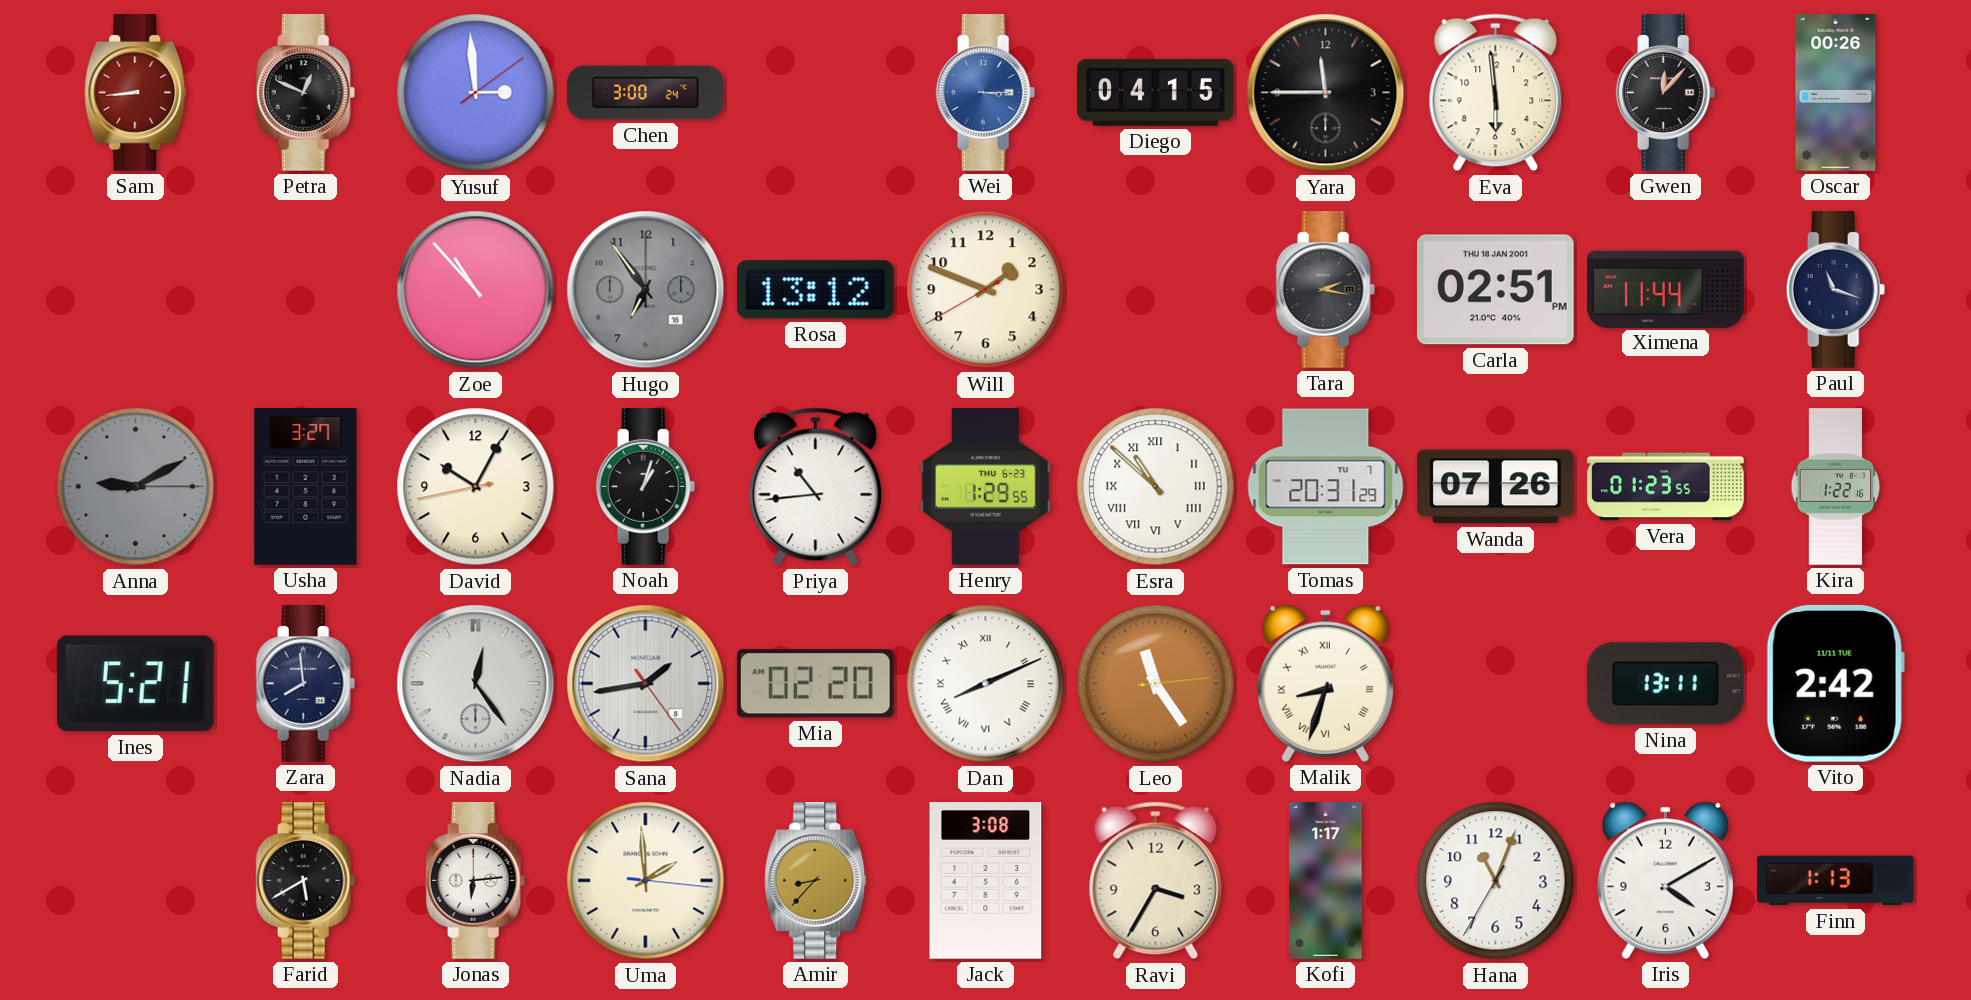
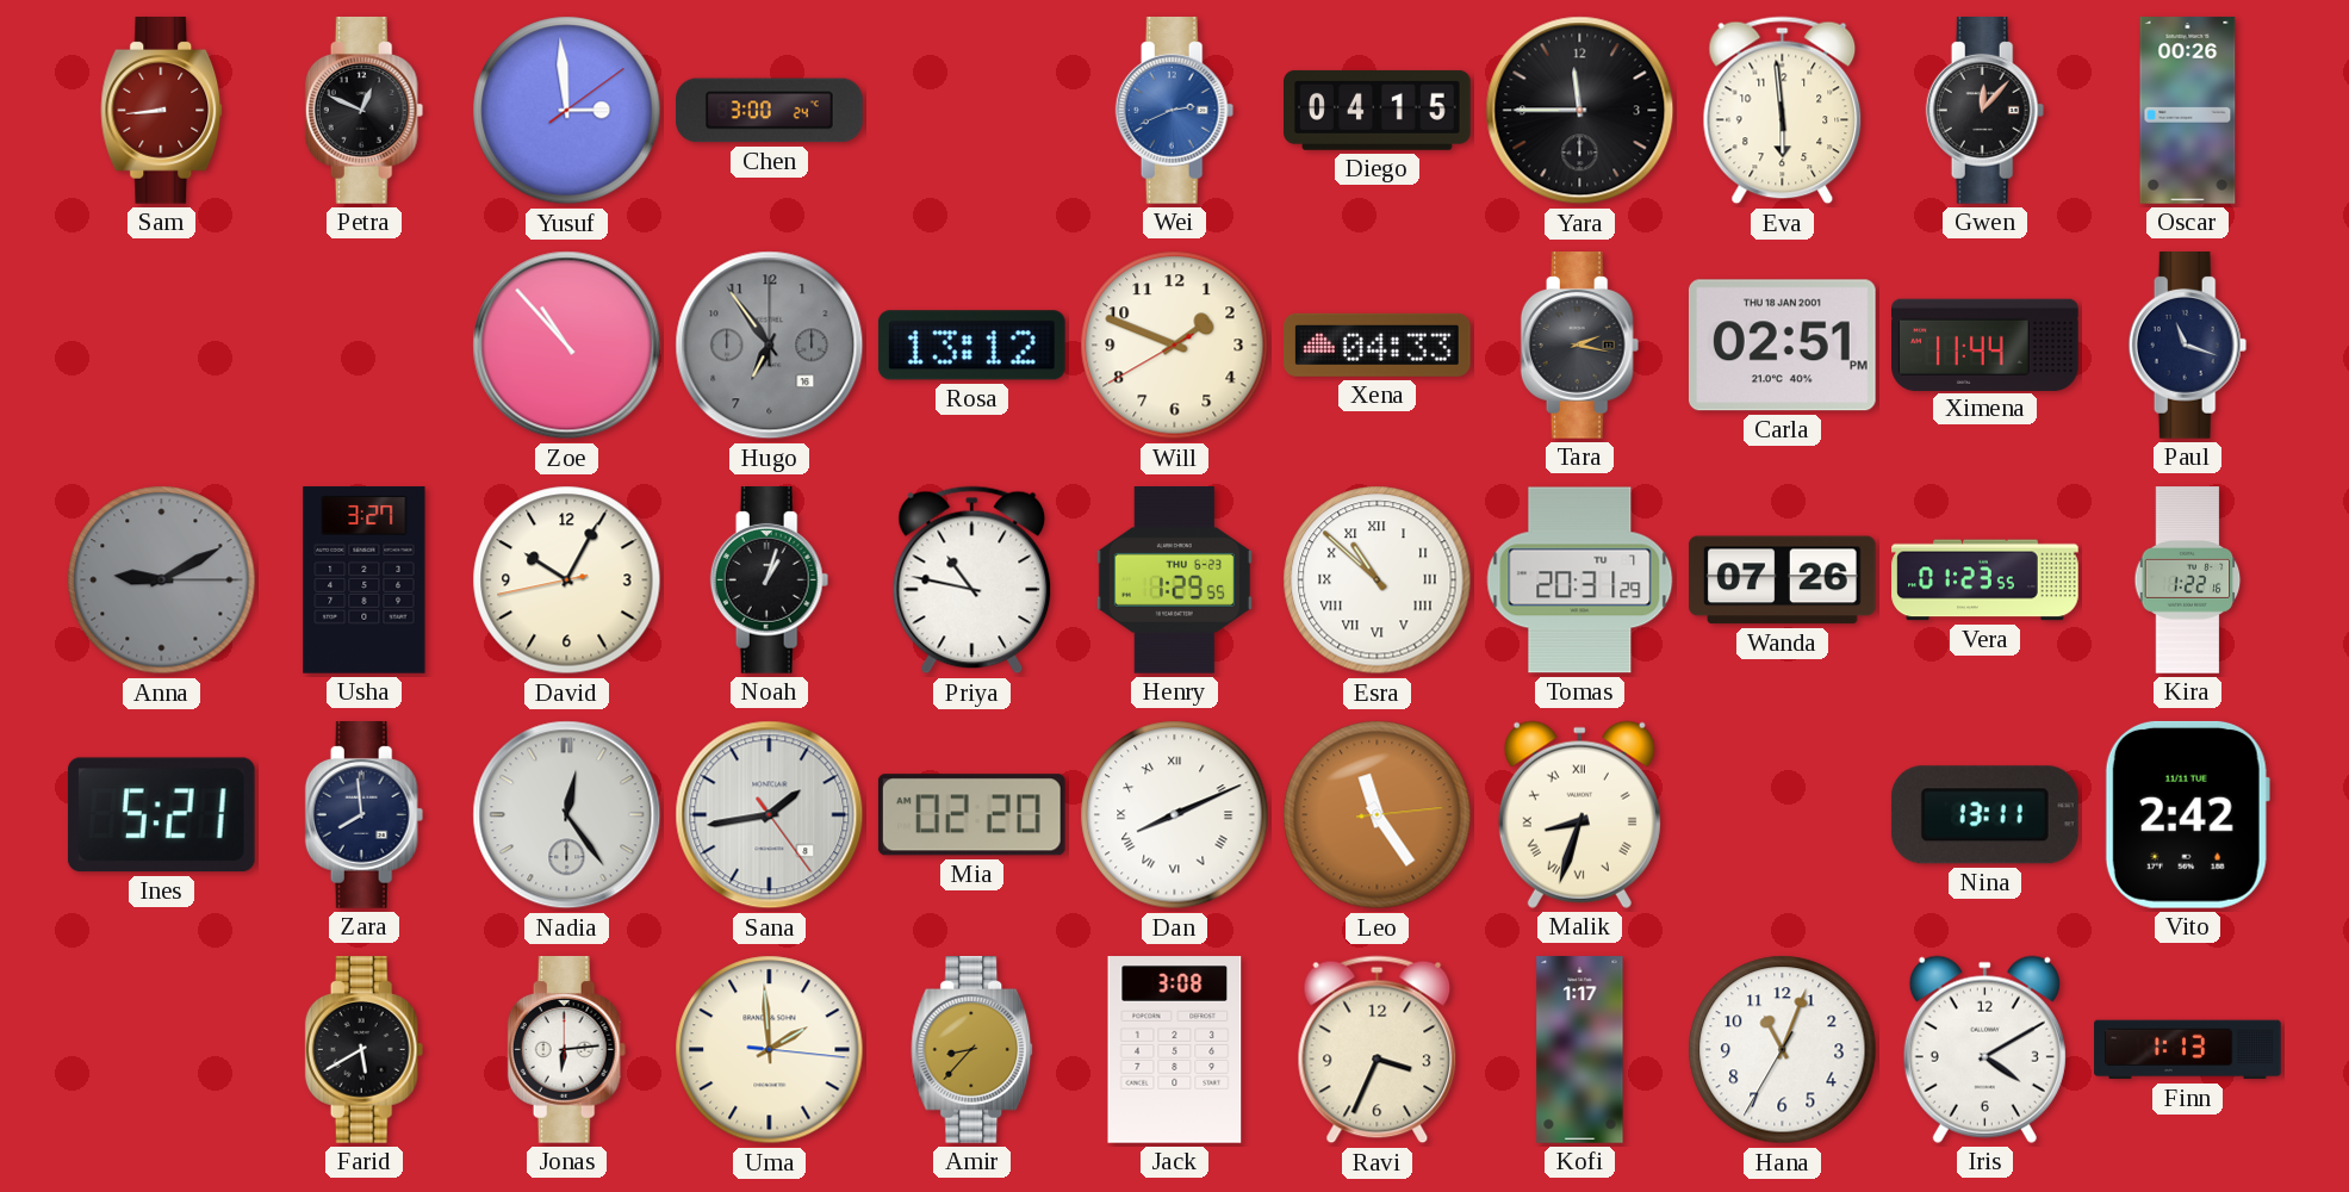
Wei: 3:15 -> 2:41
Xena: none -> 04:33
Priya: 10:44 -> 10:47
Ravi: 3:35 -> 3:34
